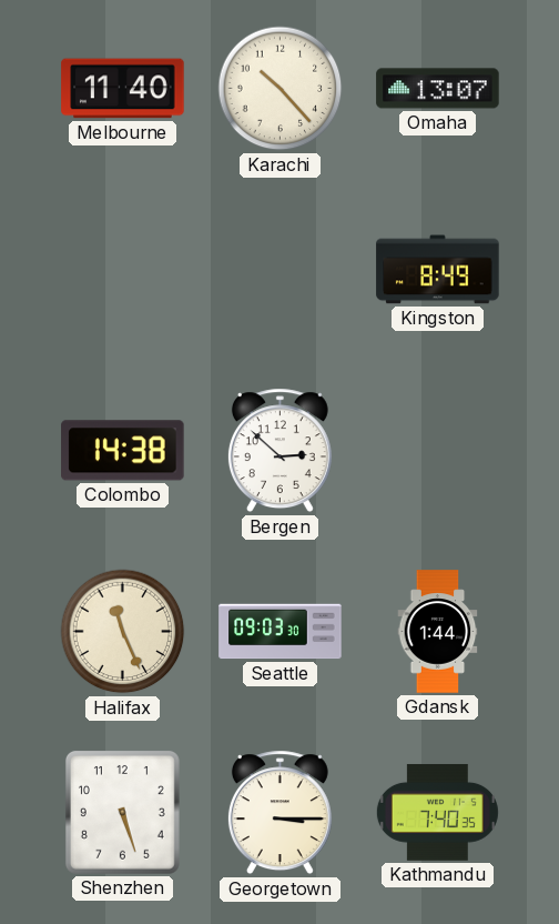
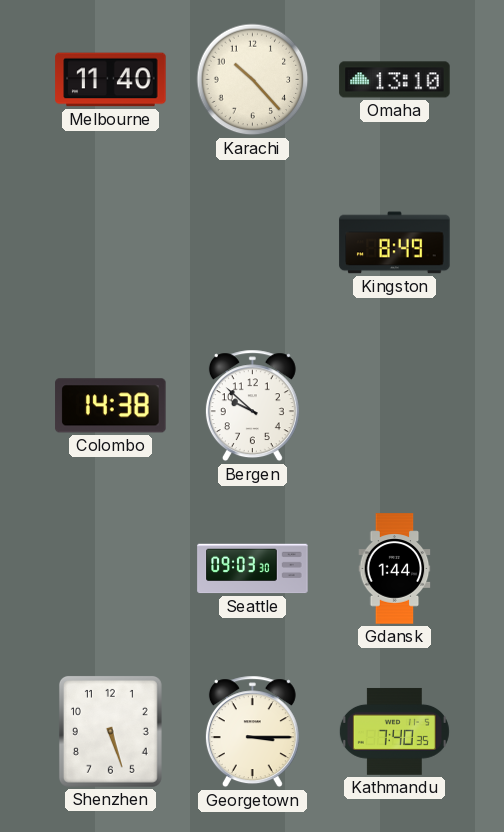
Omaha: 13:07 -> 13:10
Bergen: 2:52 -> 9:52
Halifax: 11:26 -> none
